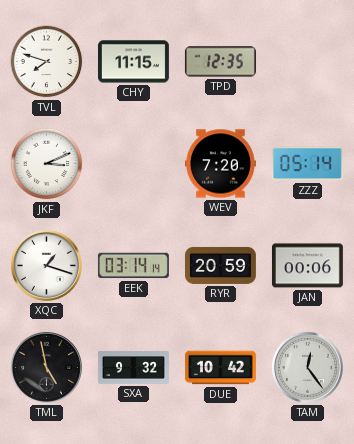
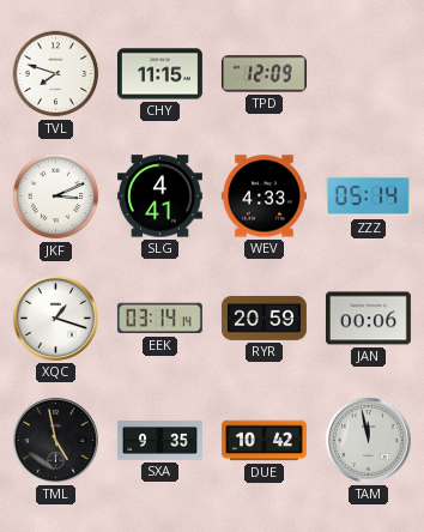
TPD: 12:35 -> 12:09
SLG: none -> 4:41
WEV: 7:20 -> 4:33
SXA: 9:32 -> 9:35
TAM: 12:24 -> 11:58
